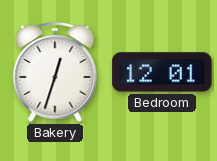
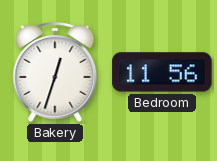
Bedroom: 12:01 -> 11:56
